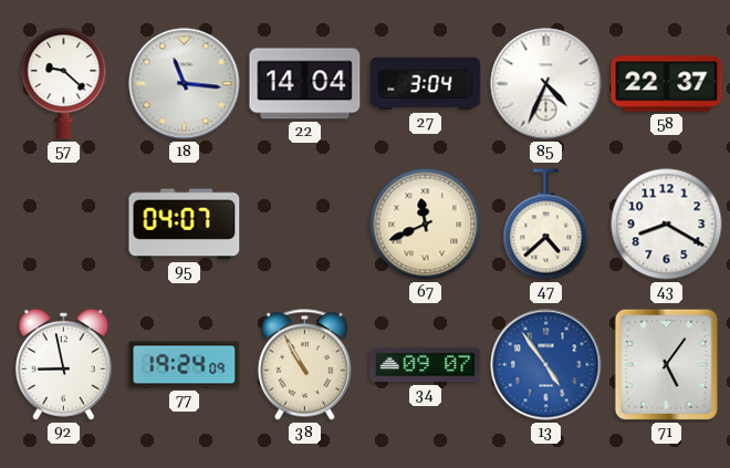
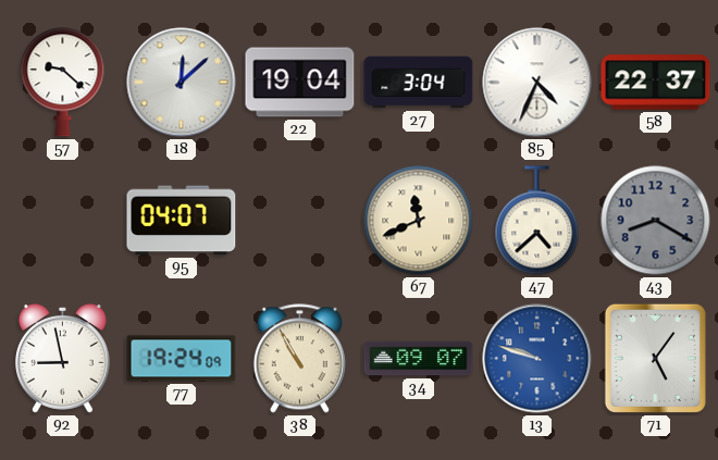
18: 11:16 -> 12:08
22: 14:04 -> 19:04
43 dial: white -> grey
13: 4:54 -> 9:48
